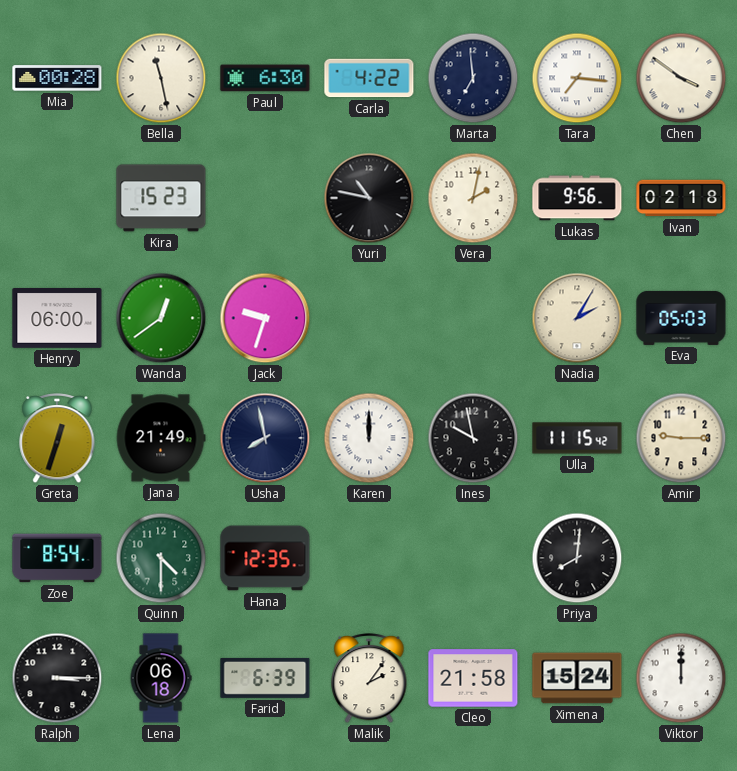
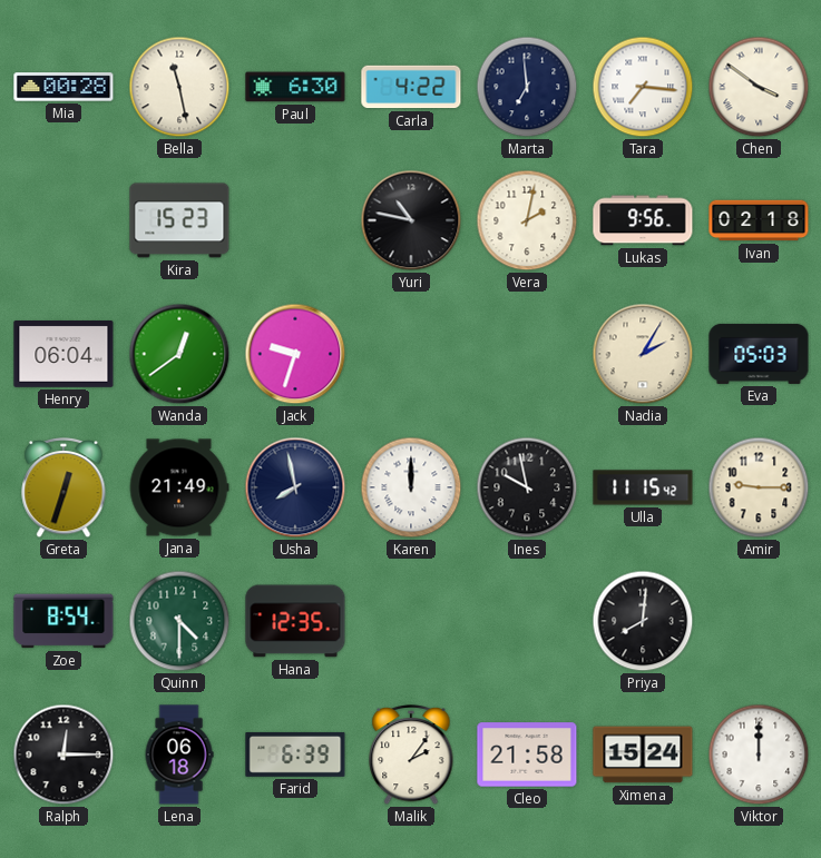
Henry: 06:00 -> 06:04
Ralph: 3:15 -> 12:15
